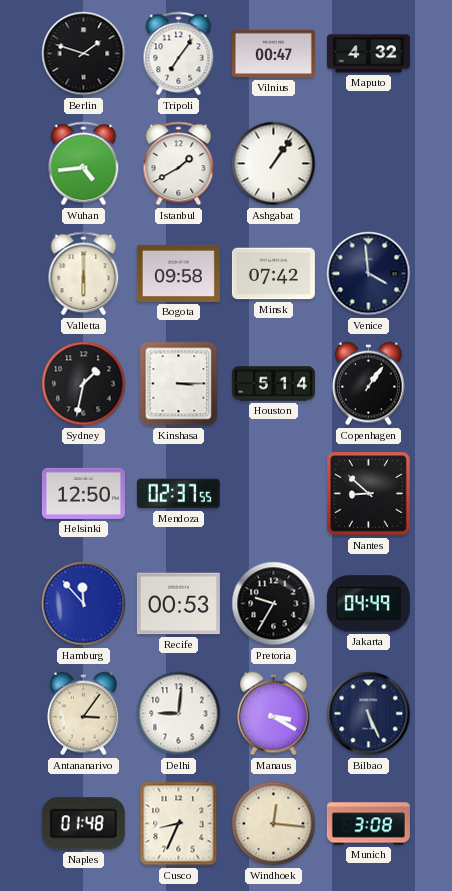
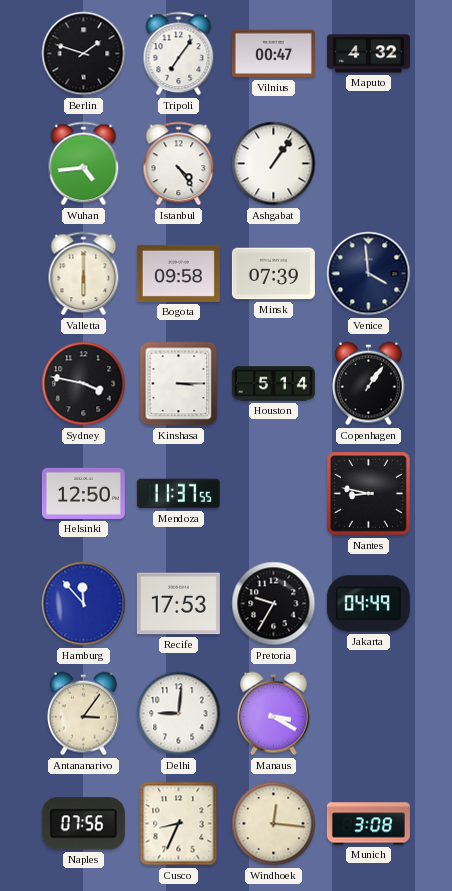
Istanbul: 1:40 -> 4:24
Minsk: 07:42 -> 07:39
Sydney: 1:32 -> 3:47
Mendoza: 02:37 -> 11:37
Nantes: 8:52 -> 8:47
Recife: 00:53 -> 17:53
Bilbao: 5:26 -> none
Naples: 01:48 -> 07:56
